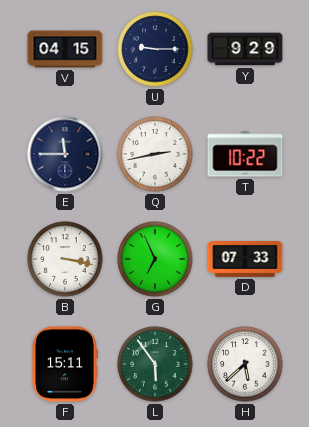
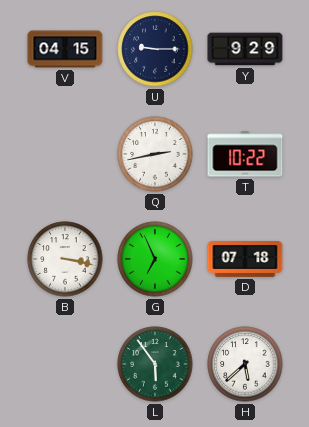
E: 11:45 -> none
D: 07:33 -> 07:18
F: 15:11 -> none
